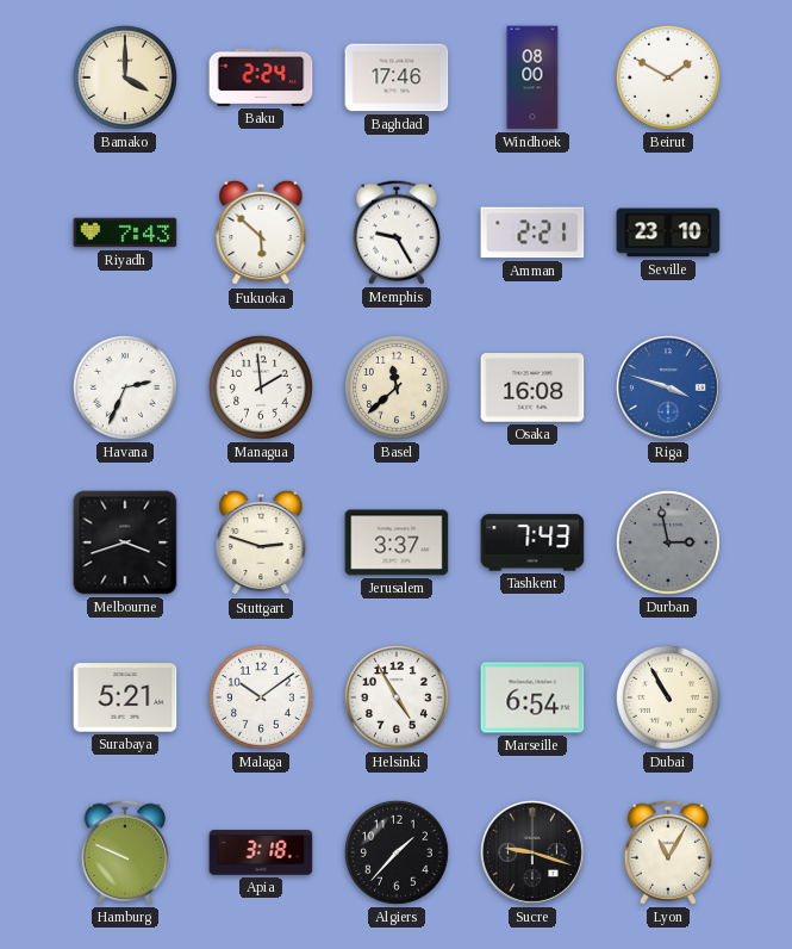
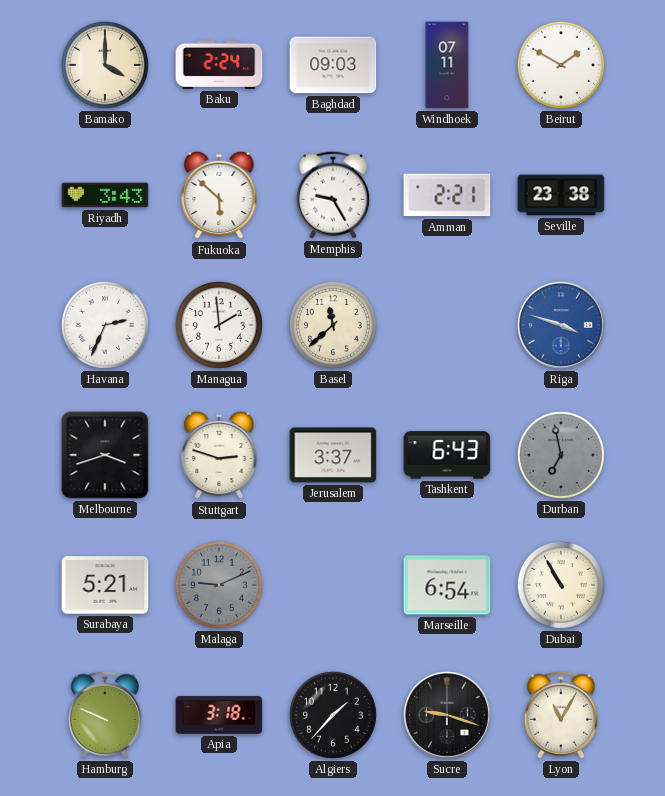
Baghdad: 17:46 -> 09:03
Windhoek: 08:00 -> 07:11
Riyadh: 7:43 -> 3:43
Seville: 23:10 -> 23:38
Osaka: 16:08 -> none
Tashkent: 7:43 -> 6:43
Durban: 2:58 -> 6:58
Malaga: 10:09 -> 9:11
Malaga dial: white -> grey
Helsinki: 4:55 -> none
